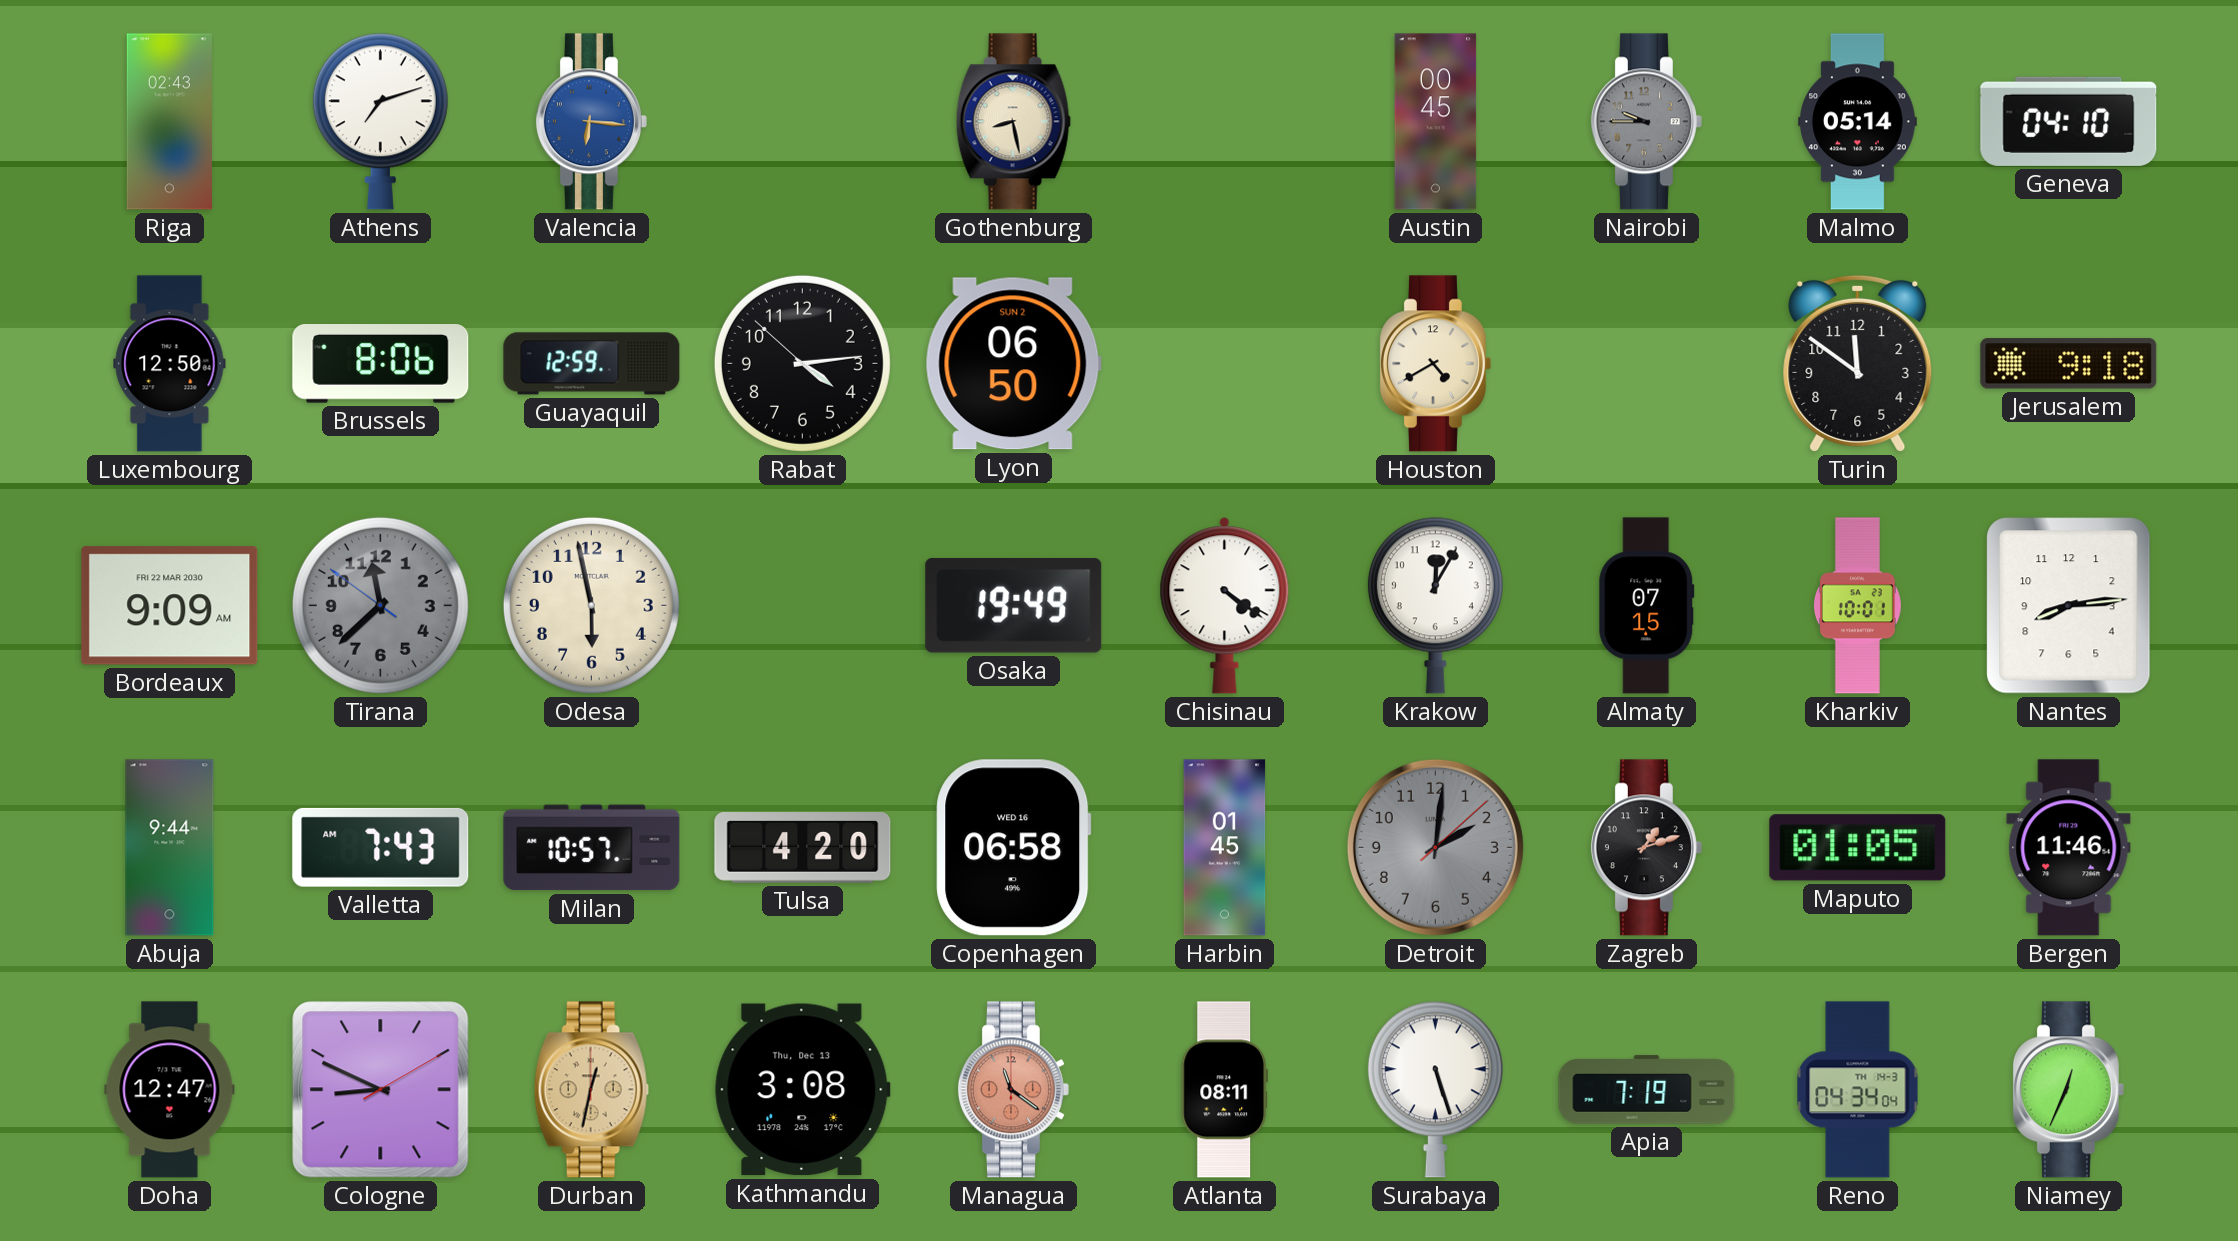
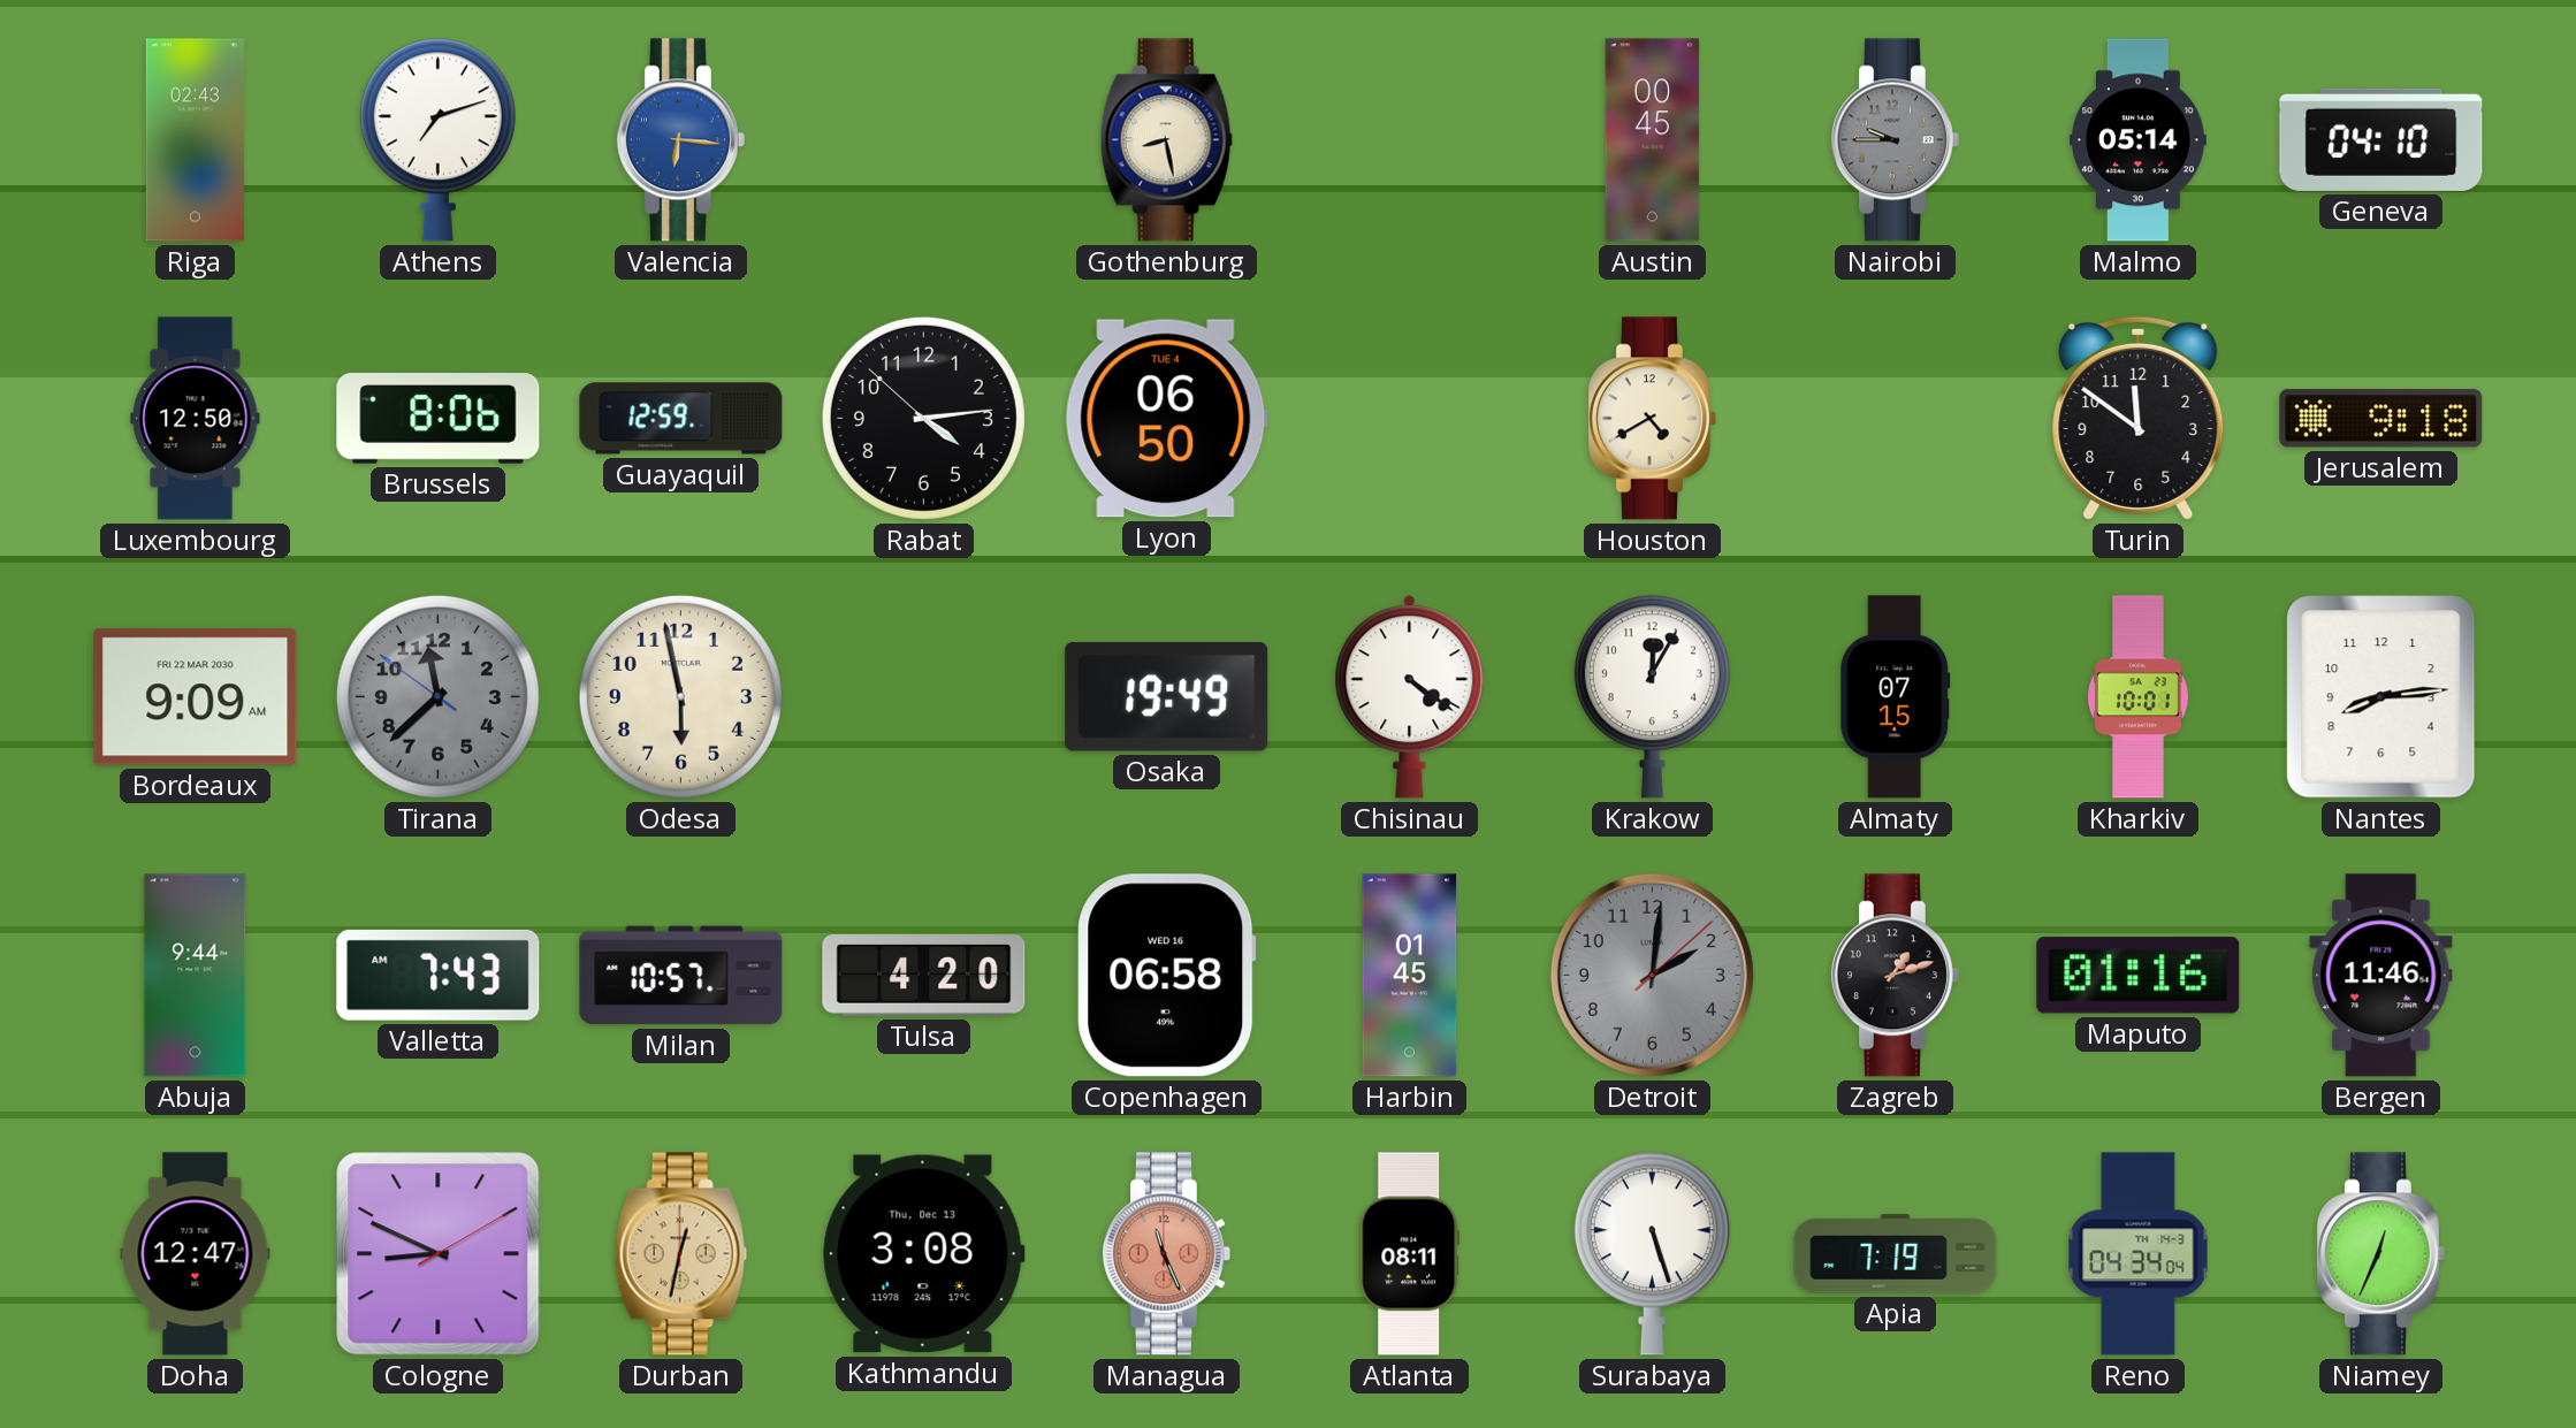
Lyon date: SUN 2 -> TUE 4
Maputo: 01:05 -> 01:16
Managua: 11:21 -> 11:26
